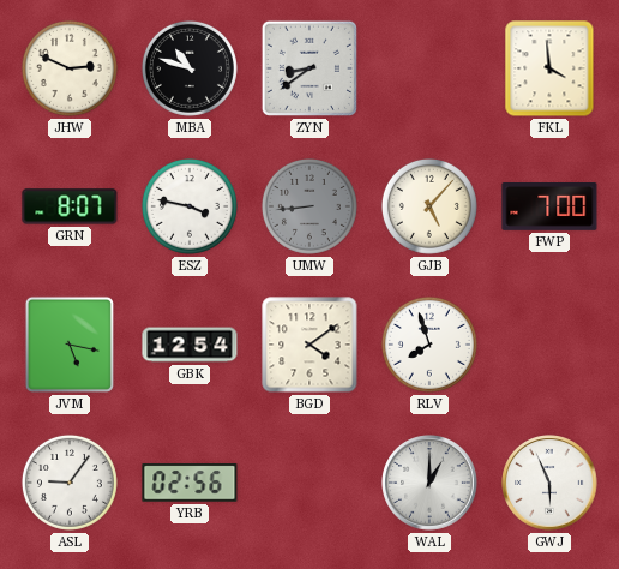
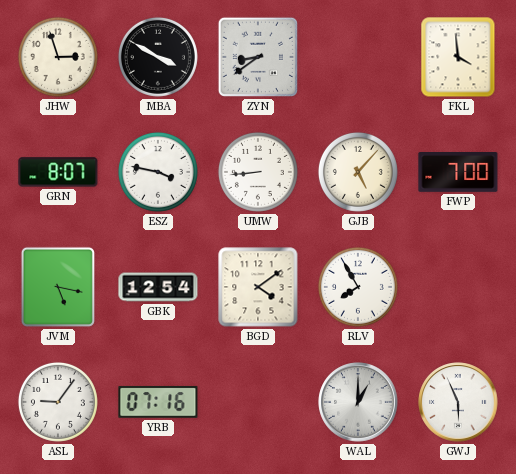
JHW: 2:49 -> 2:57
MBA: 10:48 -> 3:50
UMW dial: grey -> white
RLV: 7:57 -> 7:55
YRB: 02:56 -> 07:16
